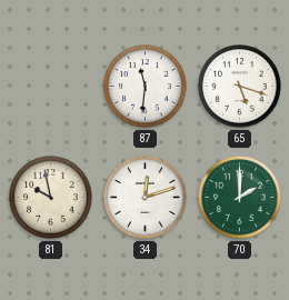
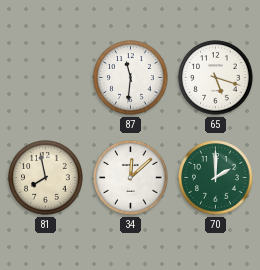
81: 9:58 -> 7:58
34: 12:12 -> 12:08
